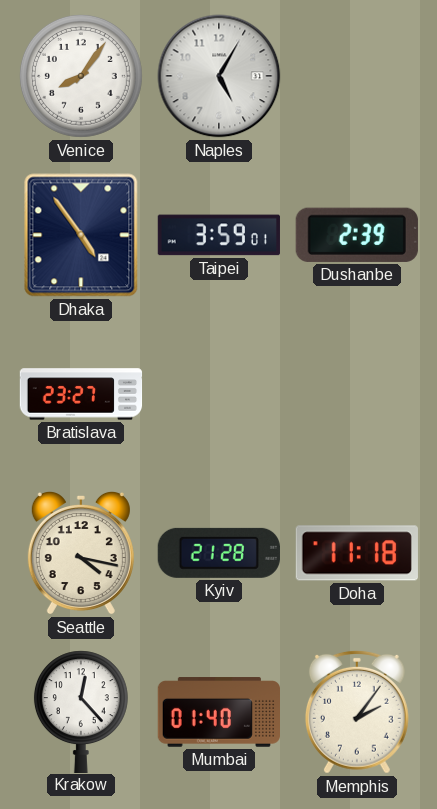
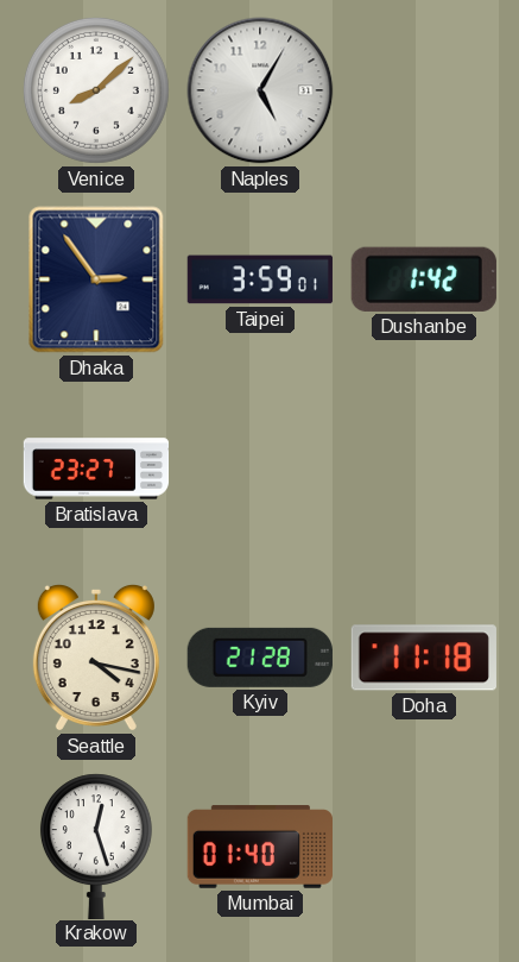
Venice: 8:06 -> 8:08
Dhaka: 4:54 -> 2:54
Dushanbe: 2:39 -> 1:42
Krakow: 12:23 -> 12:27
Memphis: 2:06 -> none
